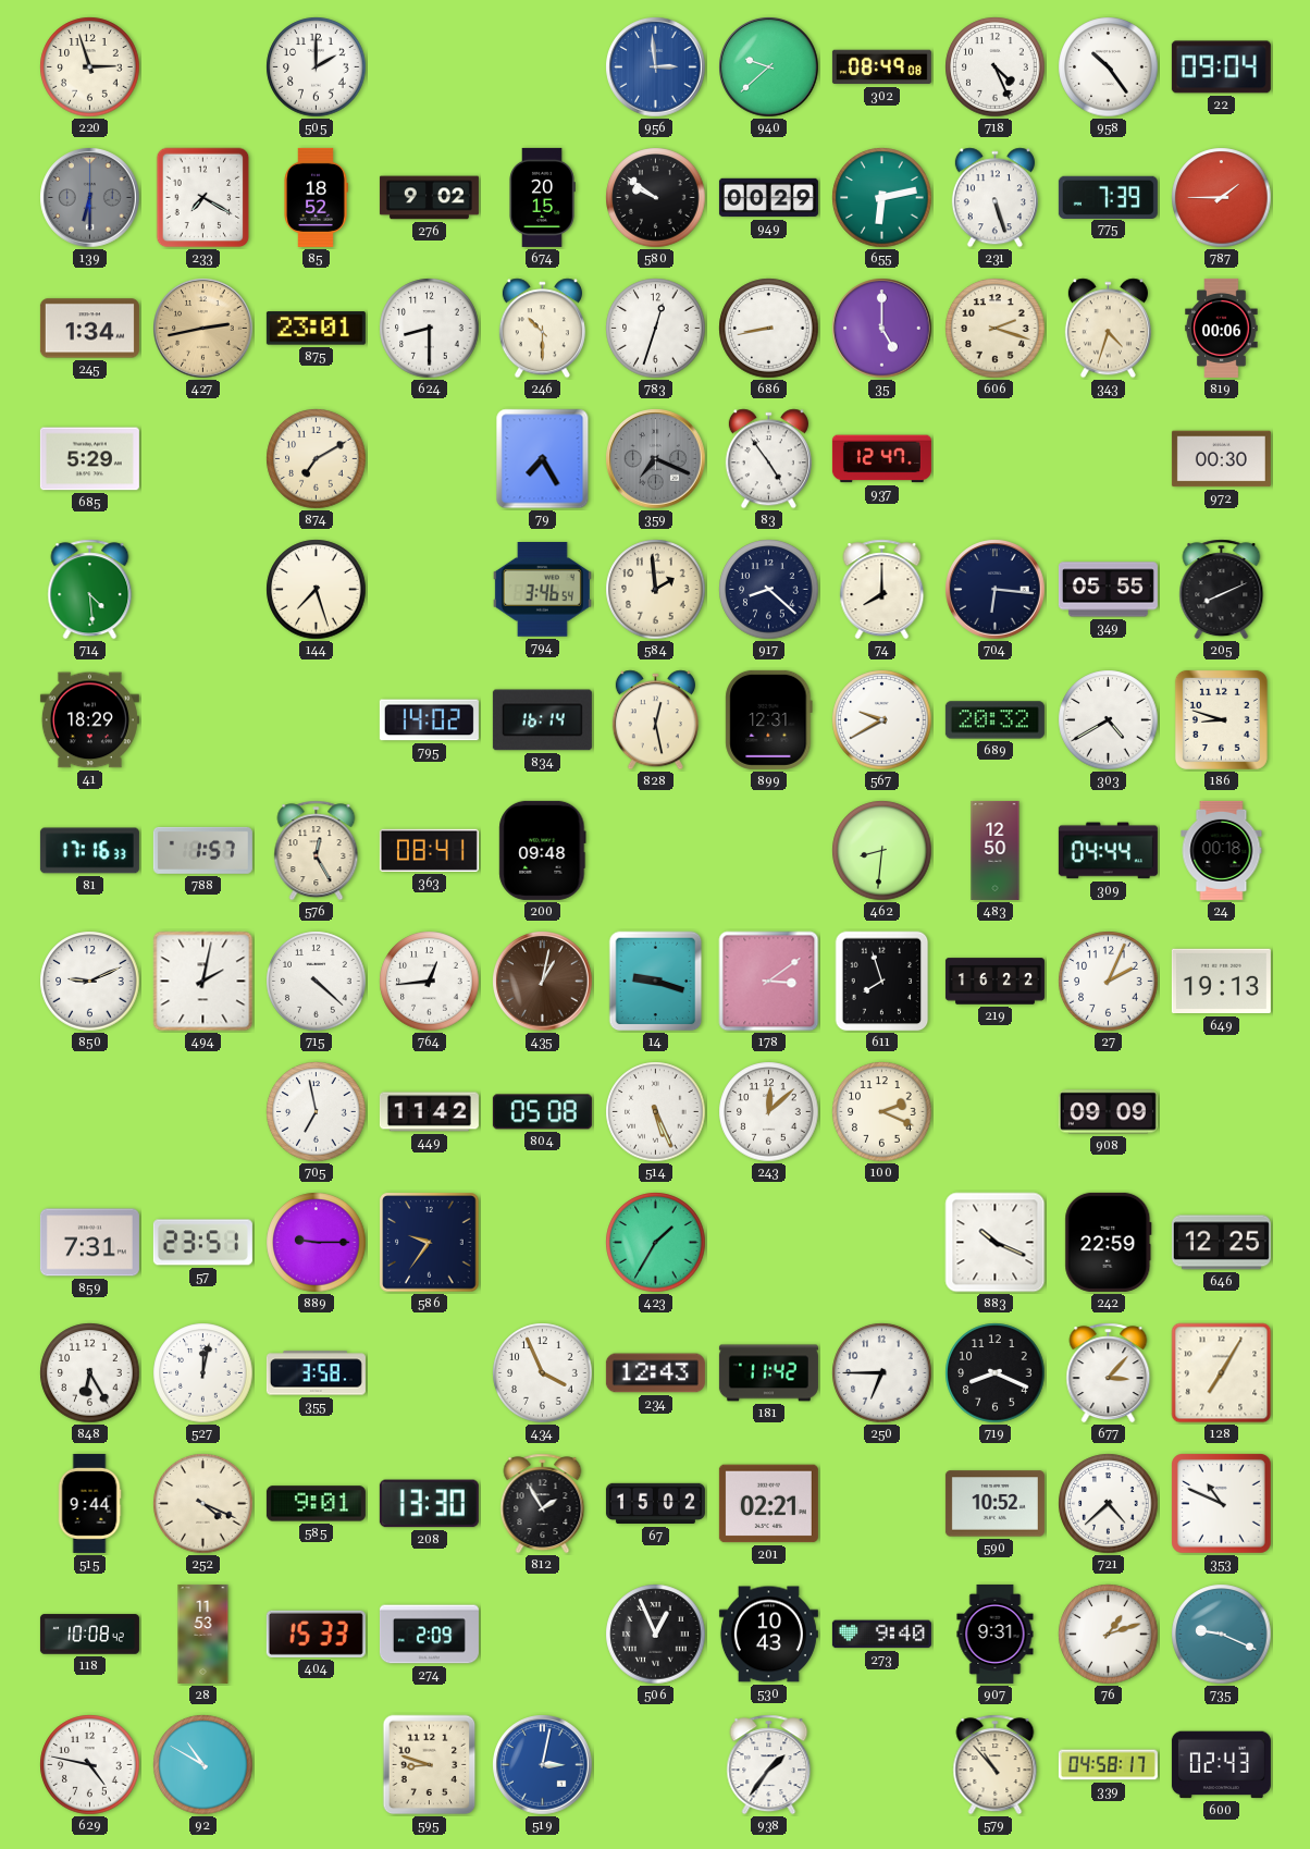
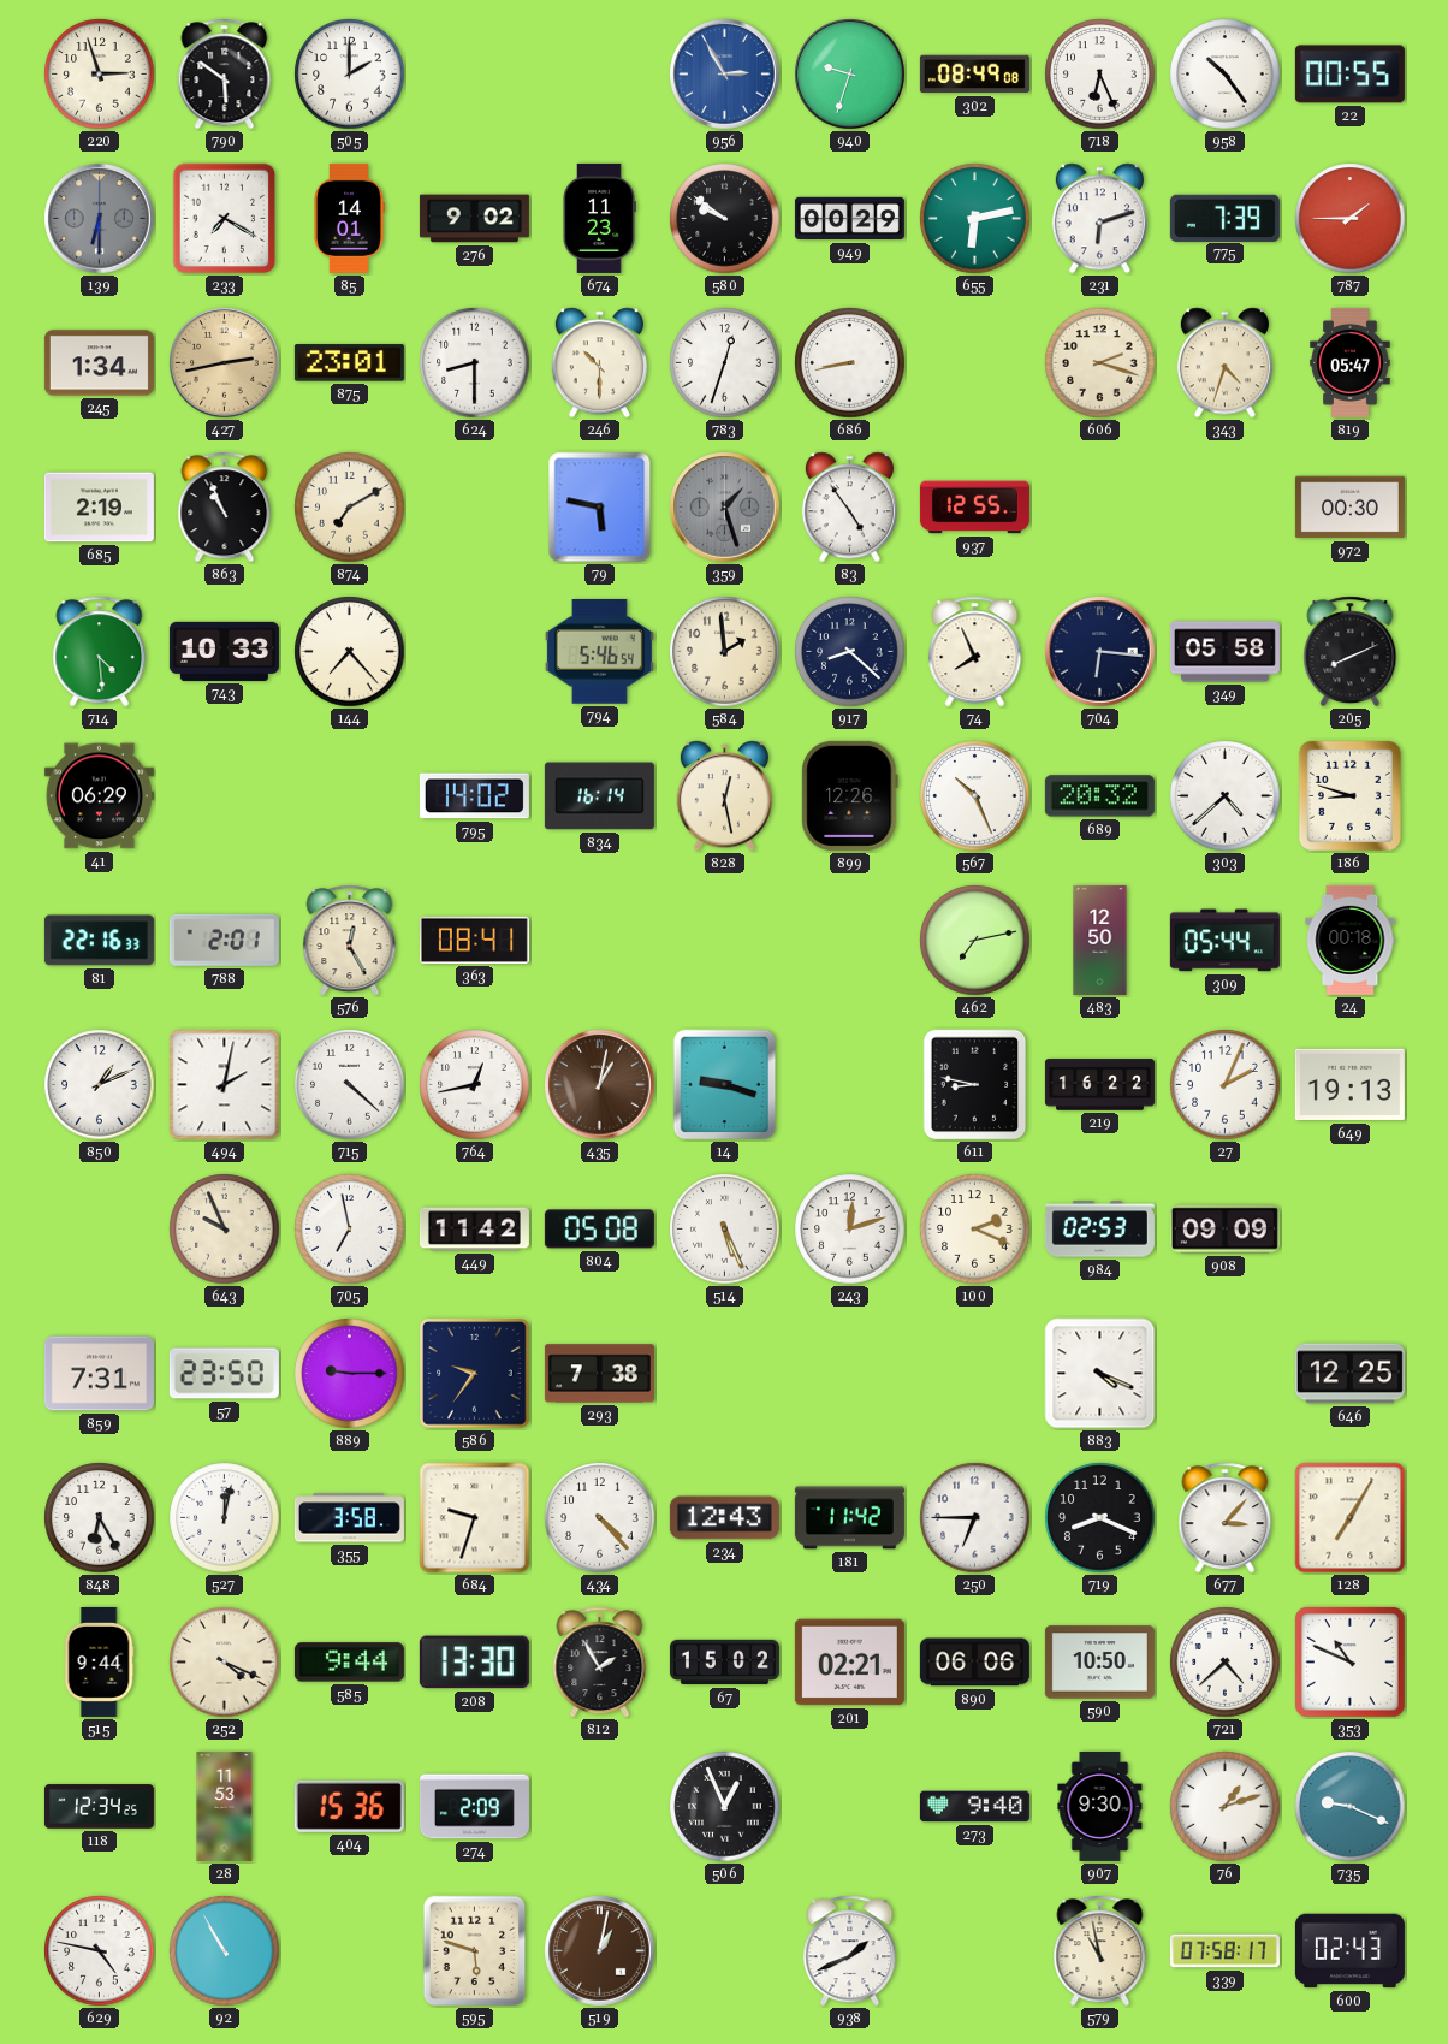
790: none -> 5:51
956: 2:59 -> 2:55
940: 9:38 -> 9:33
718: 4:26 -> 6:26
22: 09:04 -> 00:55
85: 18:52 -> 14:01
674: 20:15 -> 11:23
231: 5:27 -> 6:12
35: 5:00 -> none
819: 00:06 -> 05:47
685: 5:29 -> 2:19
863: none -> 10:56
79: 7:25 -> 5:47
359: 7:19 -> 1:27
937: 12:47 -> 12:55
743: none -> 10:33
144: 7:27 -> 7:23
794: 3:46 -> 5:46
74: 8:00 -> 7:56
349: 05:55 -> 05:58
41: 18:29 -> 06:29
899: 12:31 -> 12:26
567: 9:40 -> 10:26
303: 4:40 -> 4:38
81: 17:16 -> 22:16
788: 1:57 -> 2:01
200: 09:48 -> none
462: 8:31 -> 7:13
309: 04:44 -> 05:44
850: 9:11 -> 1:11
764: 12:44 -> 12:43
178: 3:09 -> none
611: 7:57 -> 8:47
643: none -> 9:56
243: 12:08 -> 12:12
984: none -> 02:53
57: 23:51 -> 23:50
293: none -> 7:38
423: 1:35 -> none
883: 10:19 -> 4:19
242: 22:59 -> none
684: none -> 9:33
434: 3:56 -> 4:23
585: 9:01 -> 9:44
890: none -> 06:06
590: 10:52 -> 10:50
118: 10:08 -> 12:34
404: 15:33 -> 15:36
530: 10:43 -> none
907: 9:31 -> 9:30
92: 10:50 -> 10:55
595: 8:48 -> 5:48
519: 3:02 -> 1:02
519 dial: blue -> brown
938: 1:36 -> 1:41
579: 10:53 -> 10:58
339: 04:58 -> 07:58
